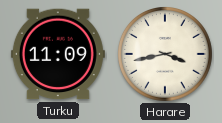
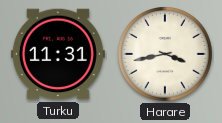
Turku: 11:09 -> 11:31
